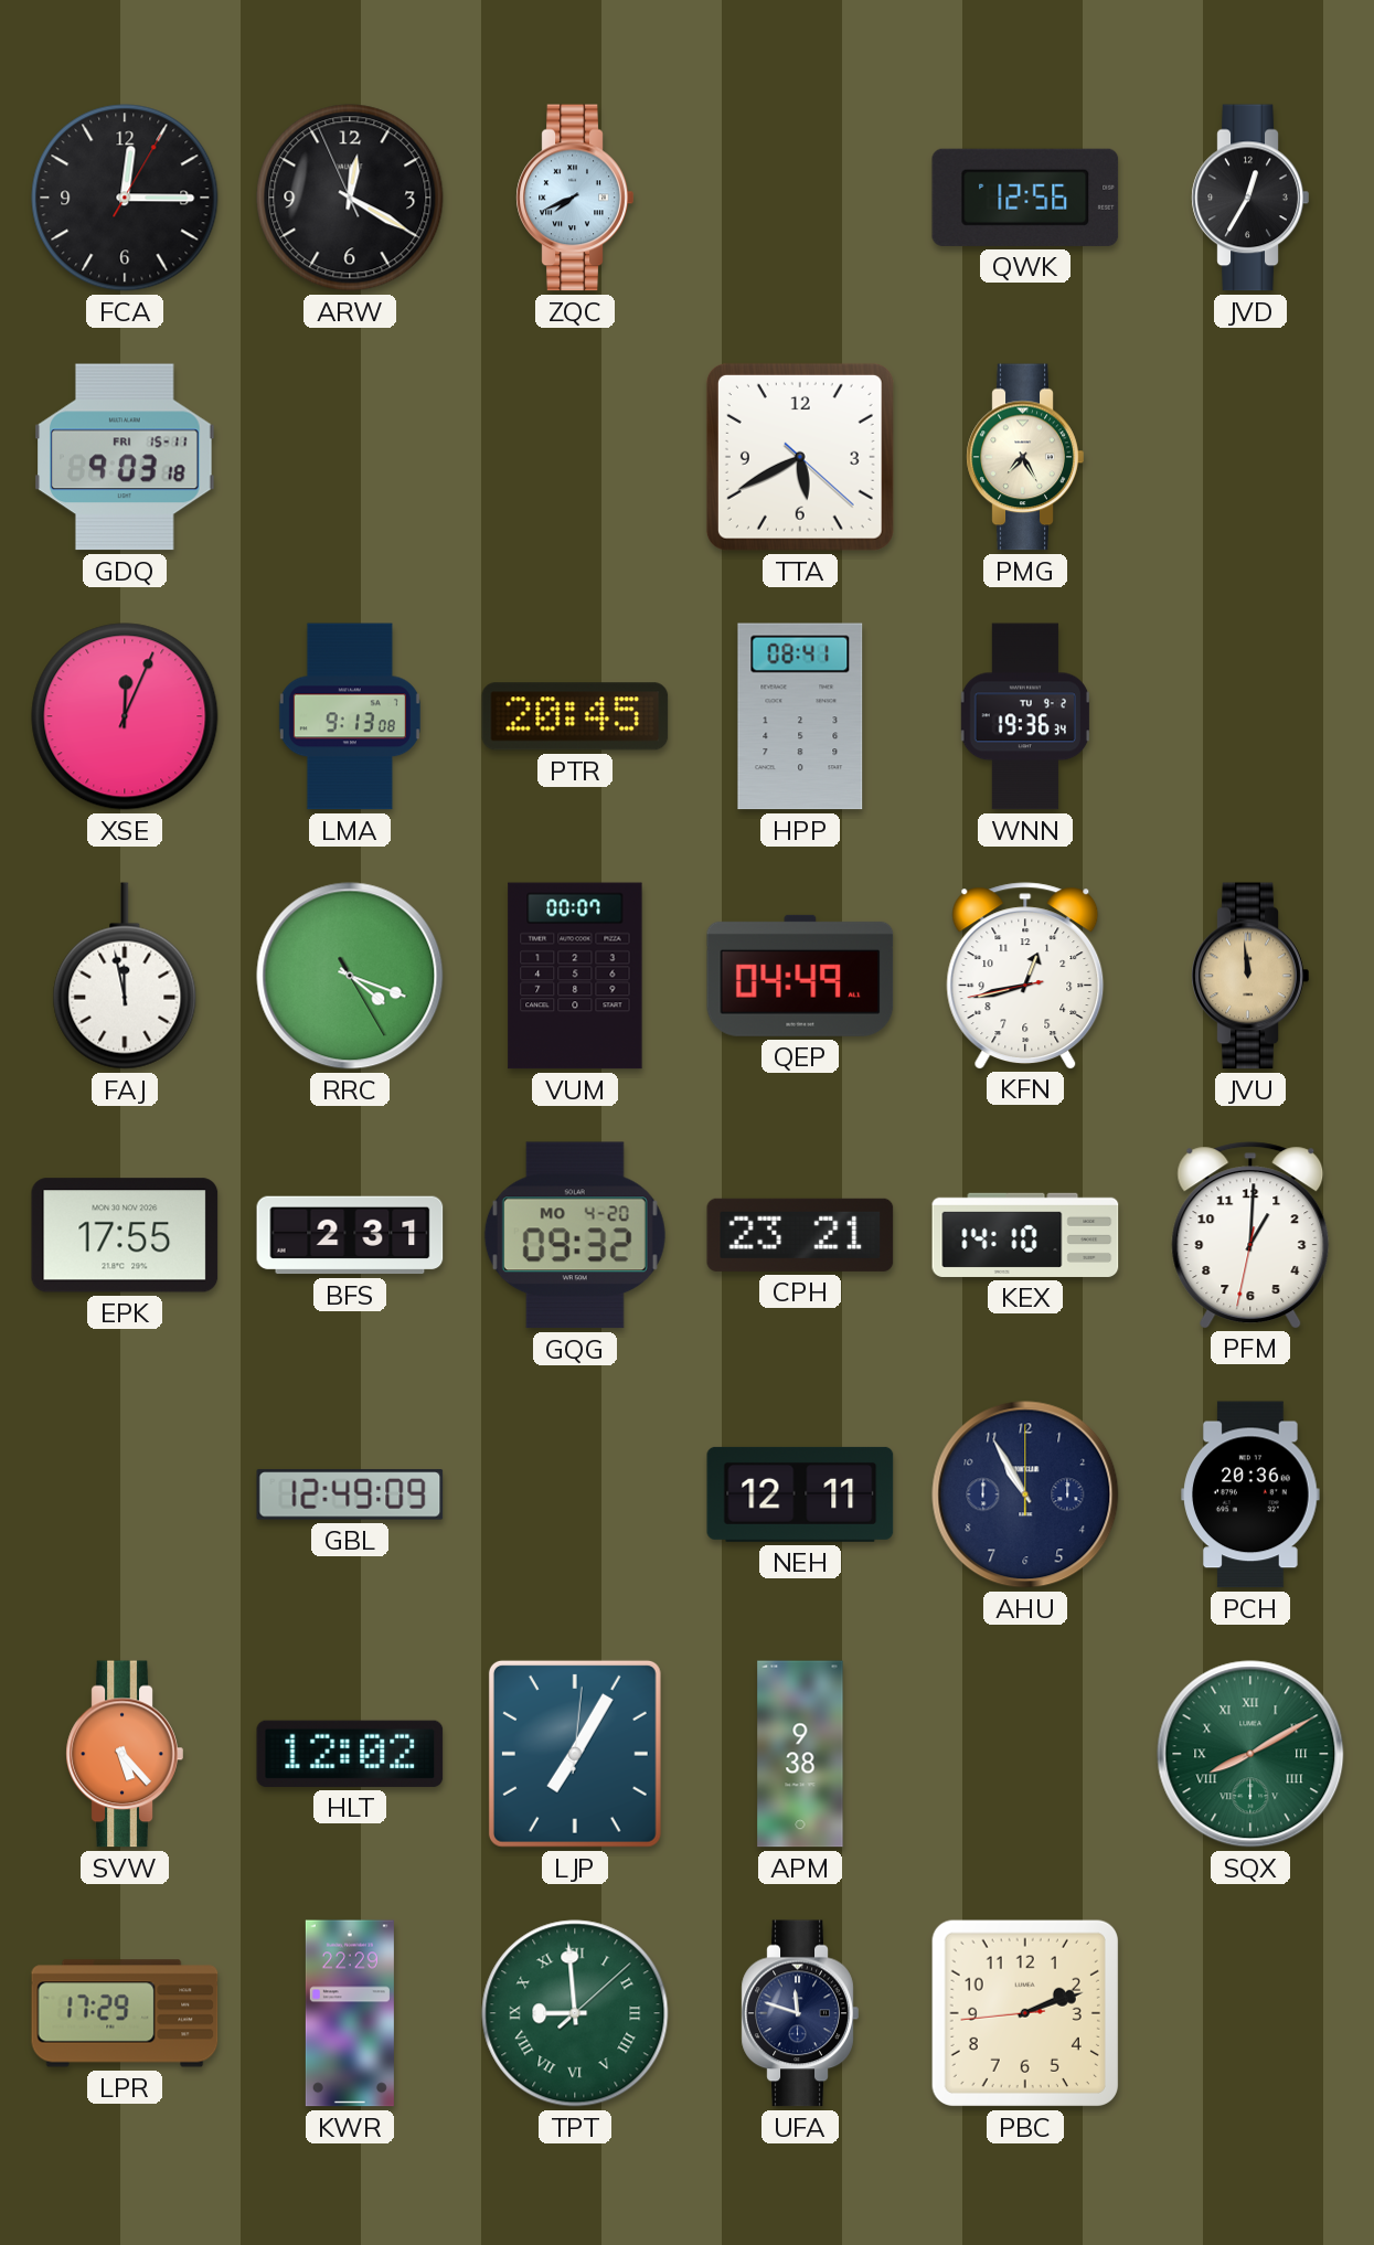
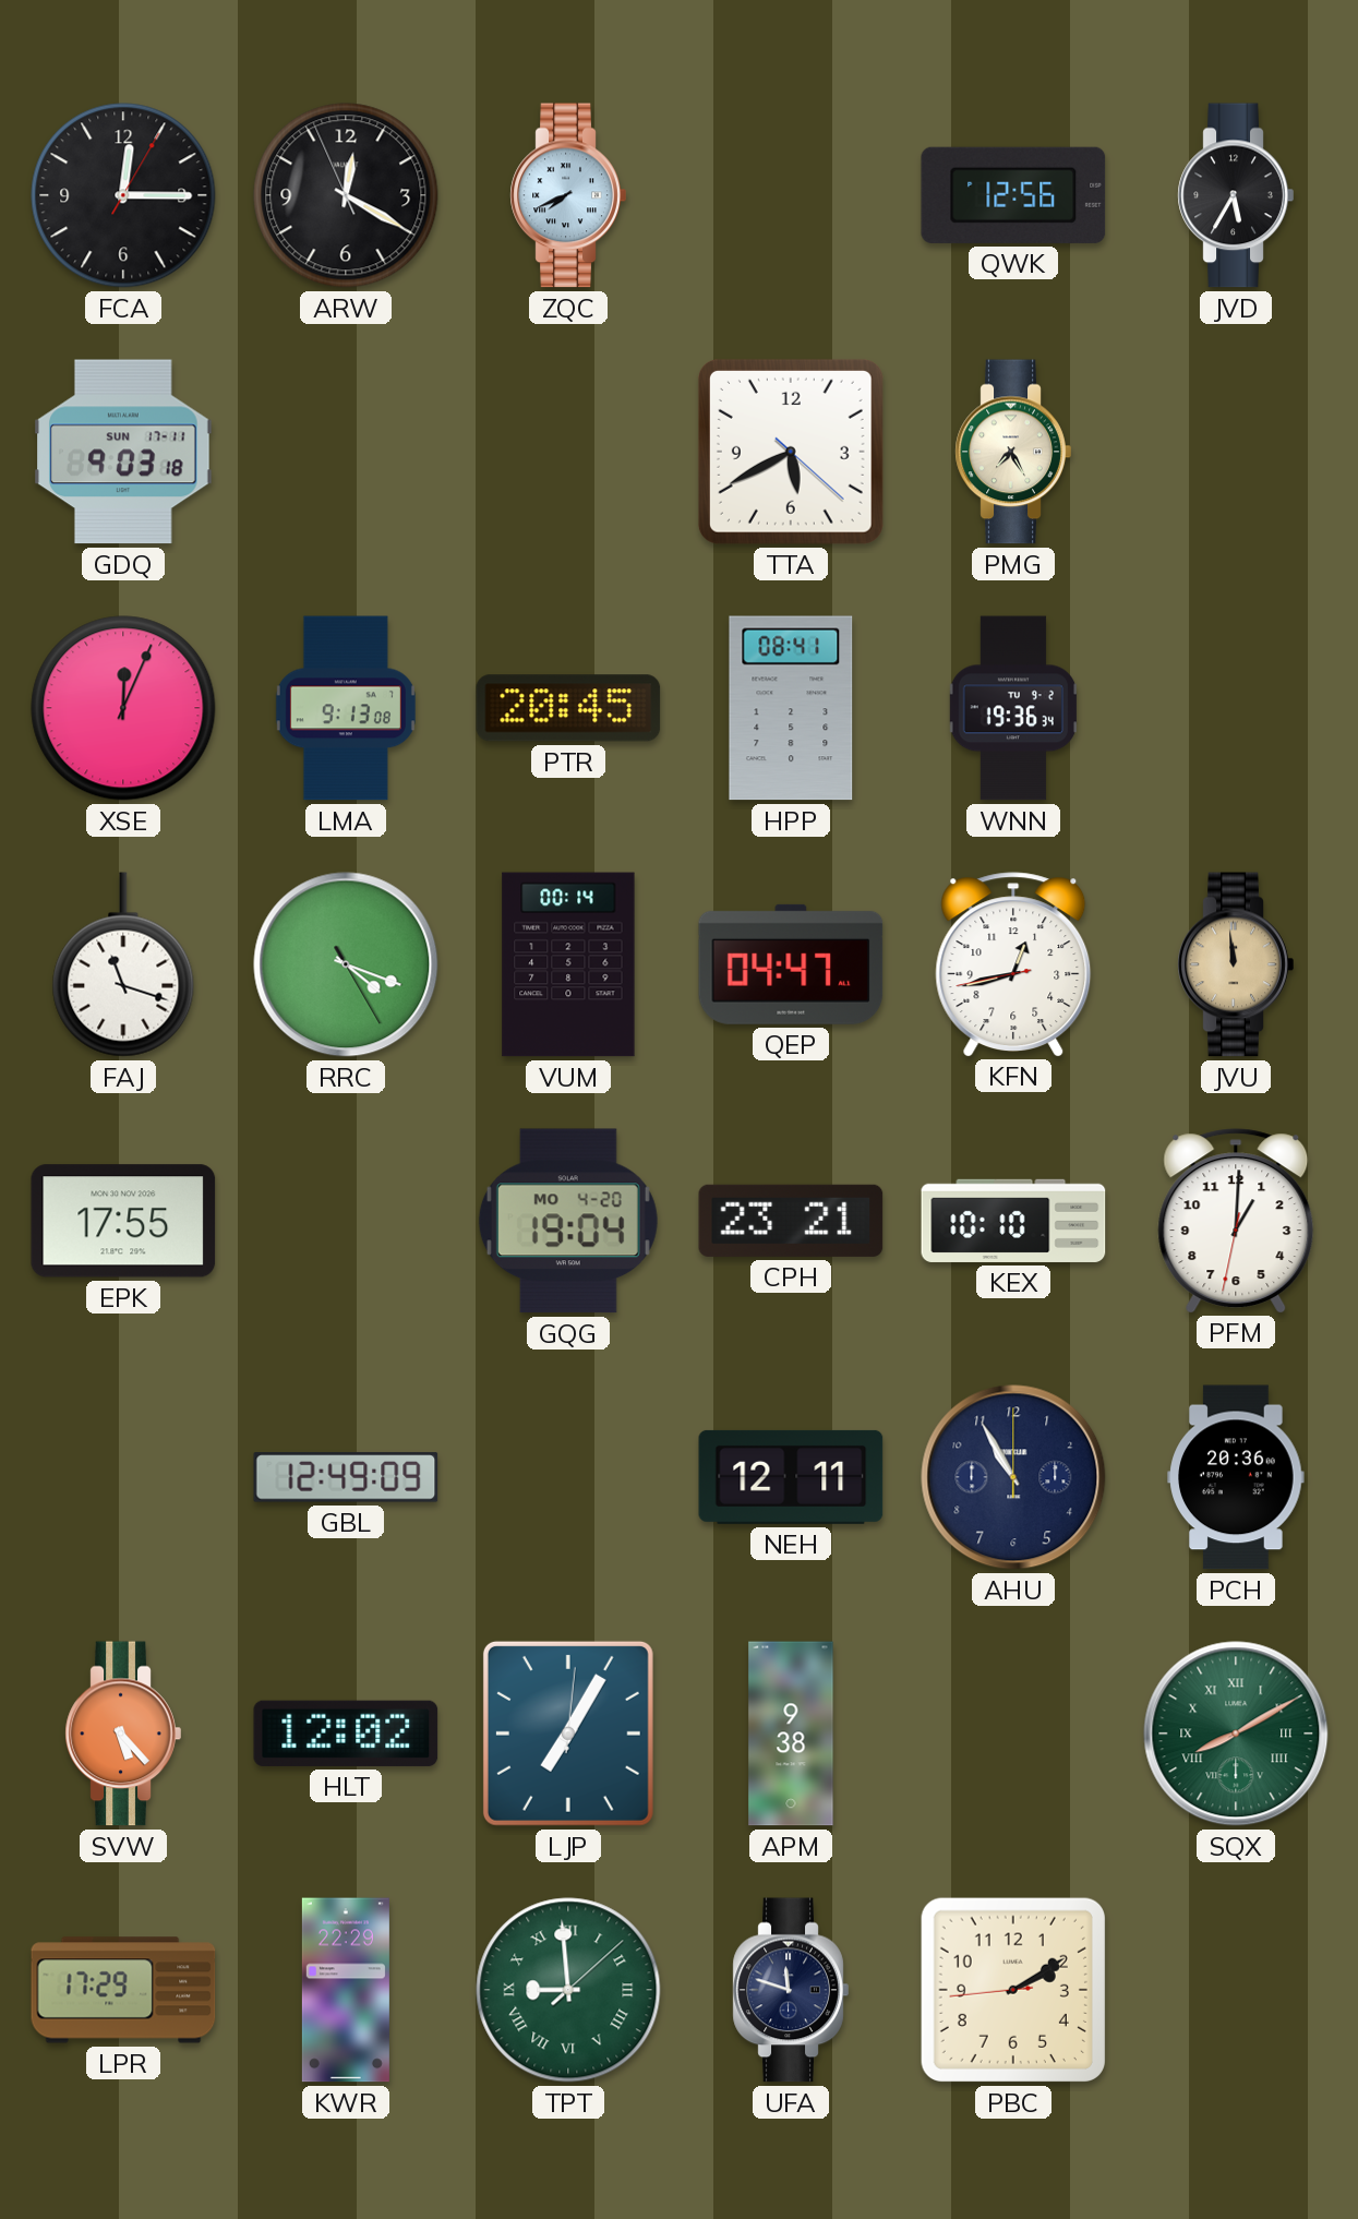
JVD: 12:35 -> 5:35
GDQ date: FRI 15-11 -> SUN 17-11
FAJ: 11:58 -> 11:18
VUM: 00:07 -> 00:14
QEP: 04:49 -> 04:47
BFS: 2:31 -> none
GQG: 09:32 -> 19:04
KEX: 14:10 -> 10:10
PBC: 2:11 -> 2:09
